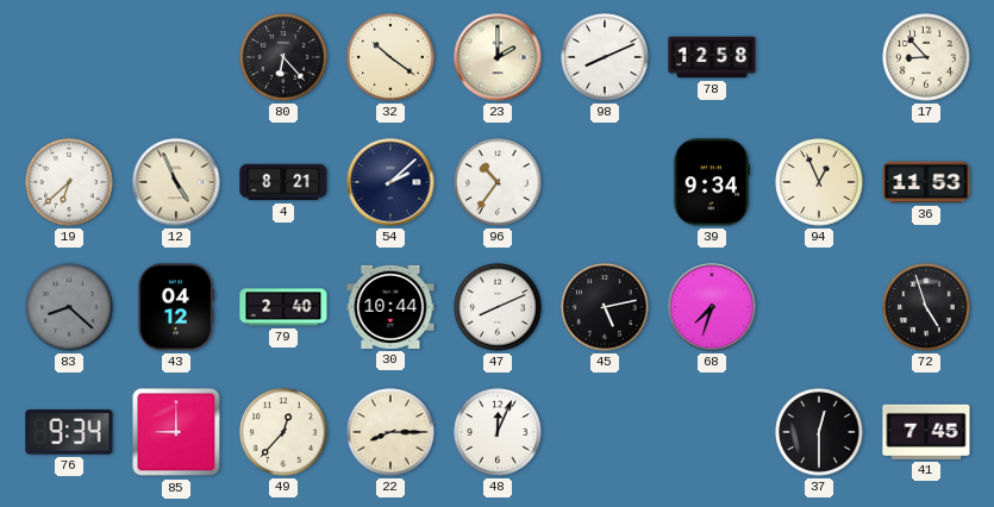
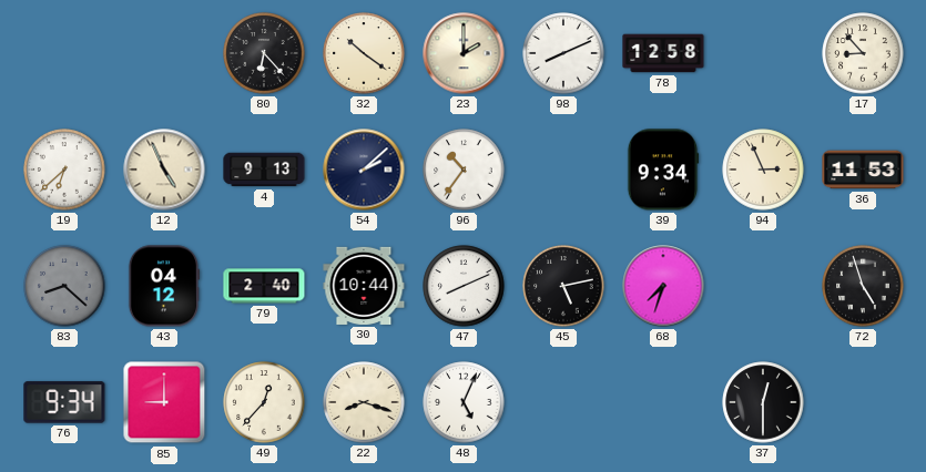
4: 8:21 -> 9:13
94: 12:56 -> 2:56
22: 8:15 -> 8:18
48: 12:04 -> 5:04
41: 7:45 -> none
